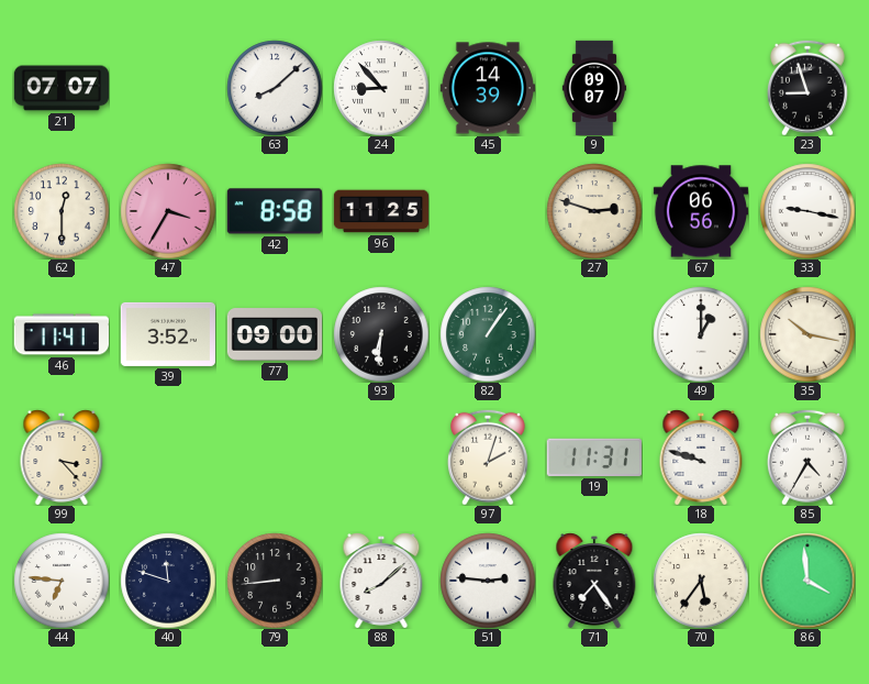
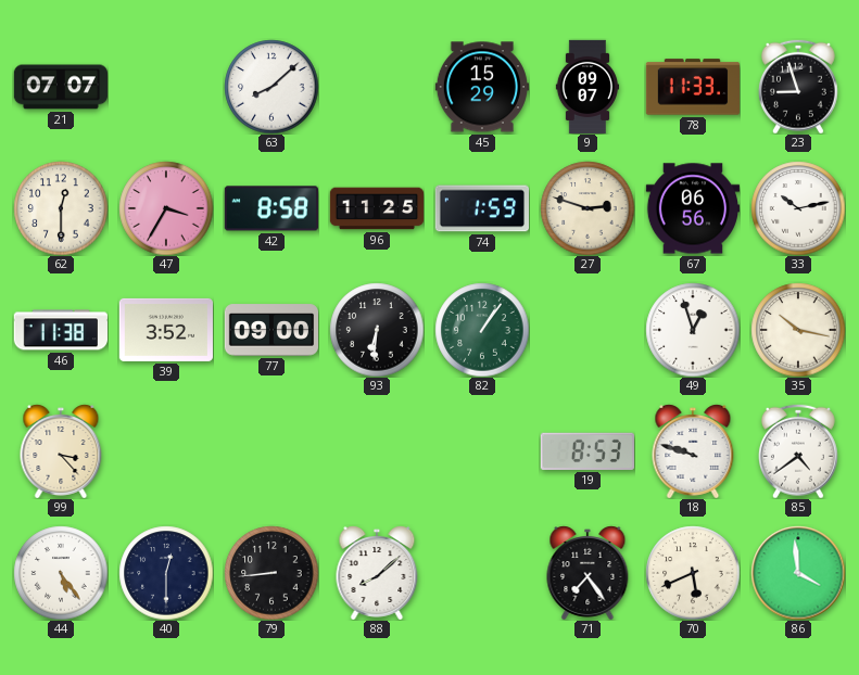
24: 8:53 -> none
45: 14:39 -> 15:29
78: none -> 11:33
74: none -> 1:59
33: 9:17 -> 10:13
46: 11:41 -> 11:38
49: 1:00 -> 12:57
97: 2:03 -> none
19: 11:31 -> 8:53
85: 4:35 -> 4:39
44: 6:46 -> 5:24
40: 11:48 -> 12:30
51: 2:46 -> none
70: 5:36 -> 5:41
